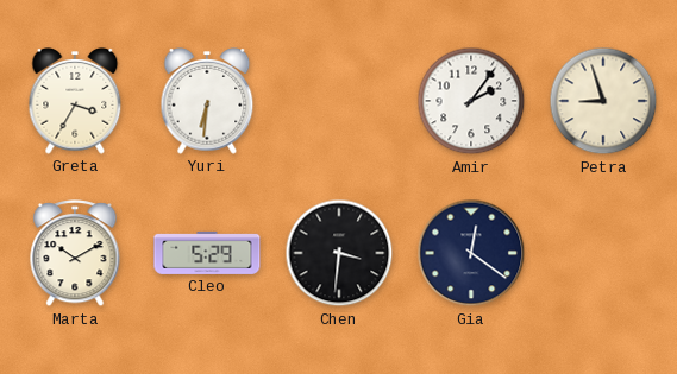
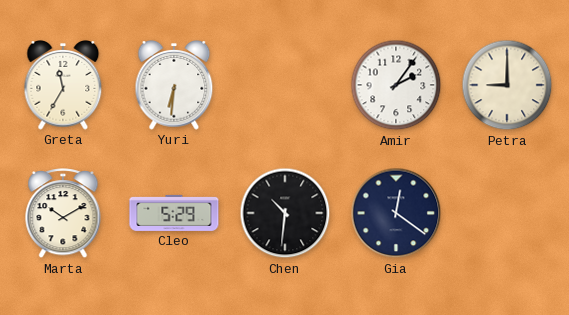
Greta: 3:35 -> 11:35
Petra: 8:57 -> 9:00
Chen: 3:31 -> 10:31
